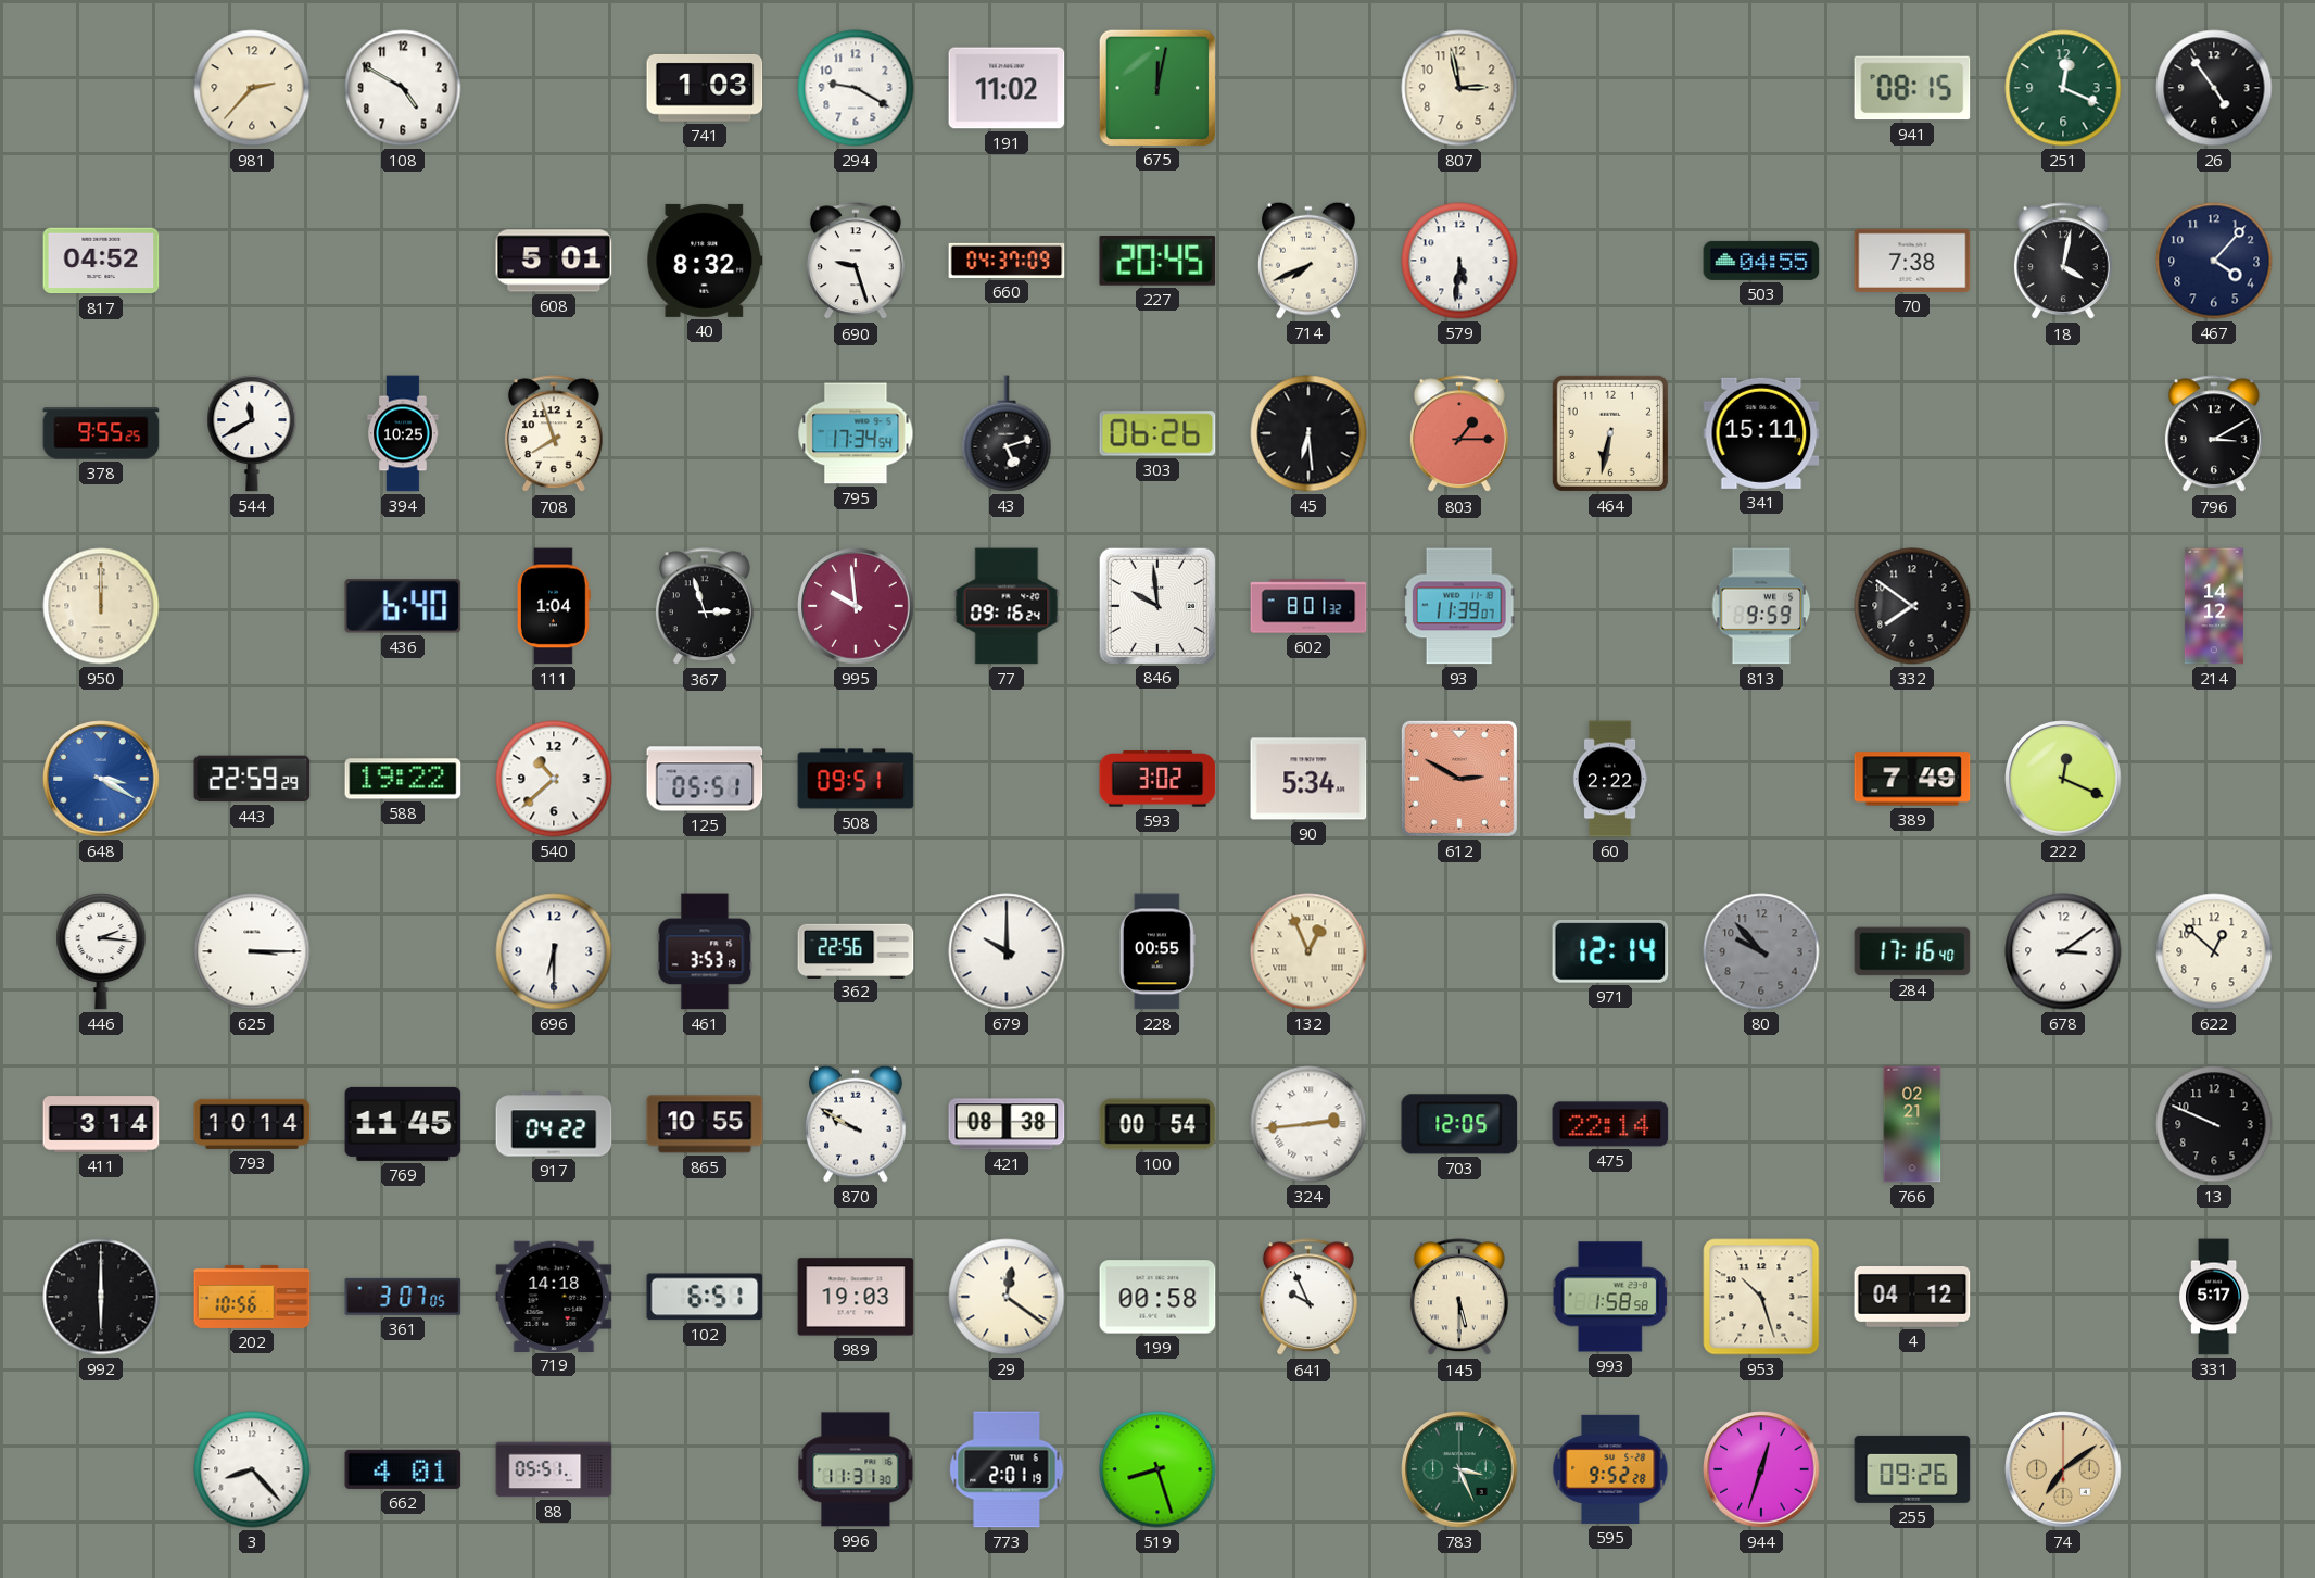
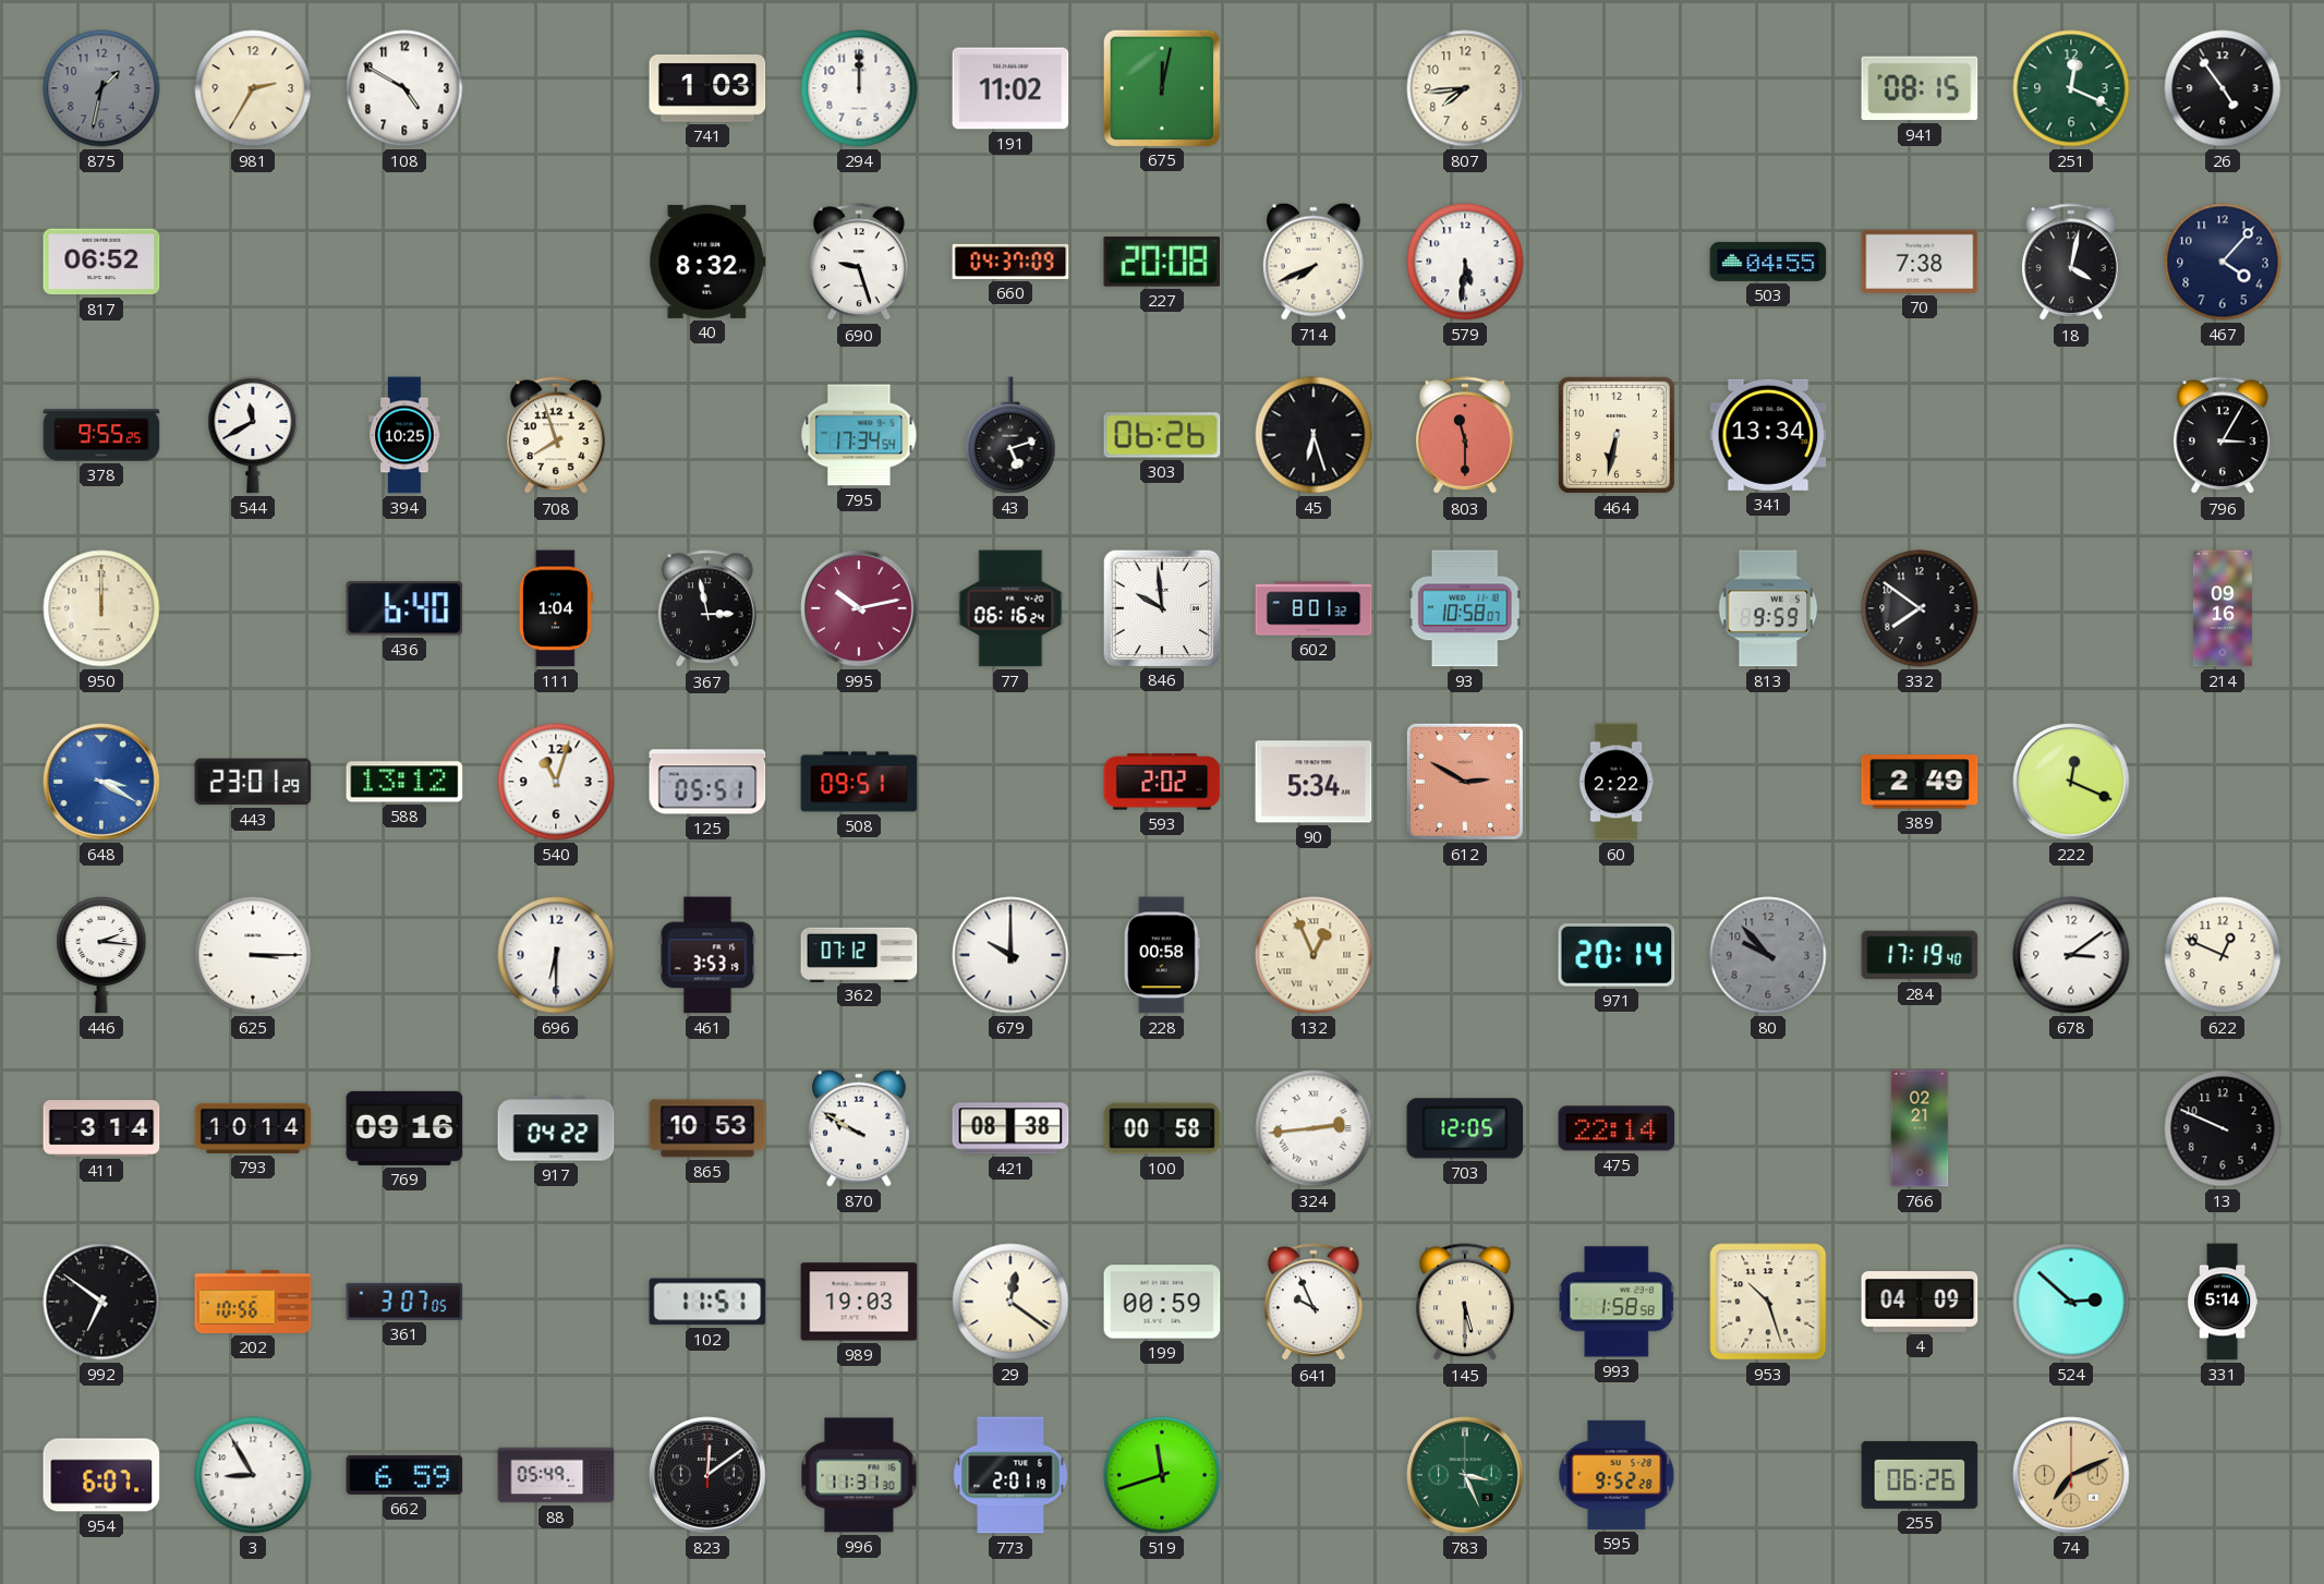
875: none -> 1:32
981: 2:37 -> 2:35
294: 9:20 -> 12:00
807: 2:58 -> 7:44
817: 04:52 -> 06:52
608: 5:01 -> none
227: 20:45 -> 20:08
45: 6:29 -> 6:27
803: 1:15 -> 11:30
341: 15:11 -> 13:34
796: 3:10 -> 3:05
367: 2:57 -> 2:58
995: 9:59 -> 10:13
77: 09:16 -> 06:16
93: 11:39 -> 10:58
214: 14:12 -> 09:16
443: 22:59 -> 23:01
588: 19:22 -> 13:12
540: 10:38 -> 11:03
593: 3:02 -> 2:02
389: 7:49 -> 2:49
362: 22:56 -> 07:12
228: 00:55 -> 00:58
971: 12:14 -> 20:14
284: 17:16 -> 17:19
622: 12:52 -> 12:49
769: 11:45 -> 09:16
865: 10:55 -> 10:53
100: 00:54 -> 00:58
992: 6:00 -> 6:51
719: 14:18 -> none
102: 6:51 -> 11:51
199: 00:58 -> 00:59
4: 04:12 -> 04:09
524: none -> 2:52
331: 5:17 -> 5:14
954: none -> 6:07
3: 8:23 -> 8:55
662: 4:01 -> 6:59
88: 05:51 -> 05:49
823: none -> 12:09
519: 8:27 -> 11:42
944: 12:33 -> none
255: 09:26 -> 06:26
74: 7:09 -> 7:11
